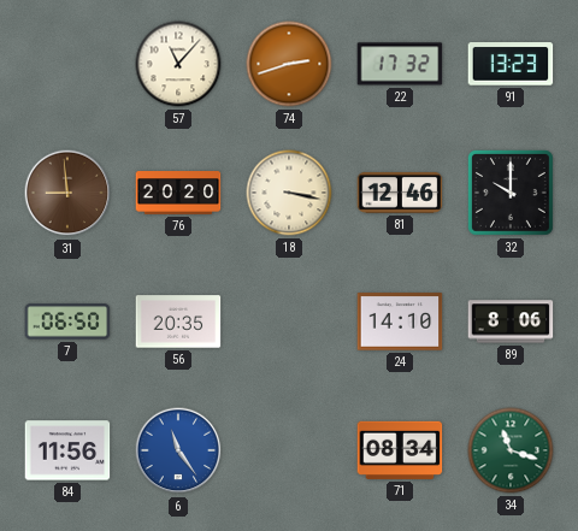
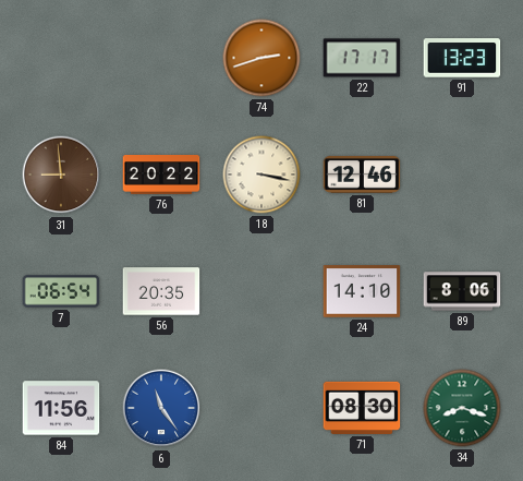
57: 11:07 -> none
22: 17:32 -> 17:17
76: 20:20 -> 20:22
32: 10:00 -> none
7: 06:50 -> 06:54
71: 08:34 -> 08:30
34: 11:18 -> 8:18
